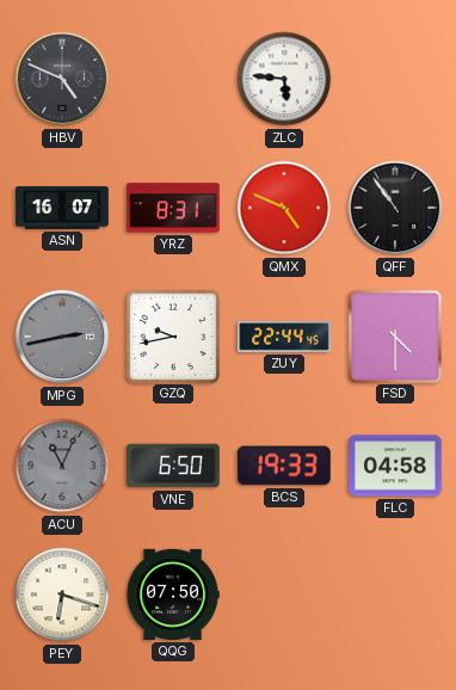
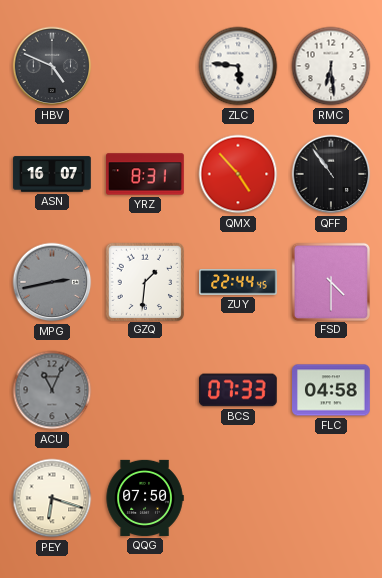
RMC: none -> 6:29
QMX: 4:49 -> 4:53
GZQ: 9:43 -> 1:31
VNE: 6:50 -> none
BCS: 19:33 -> 07:33
